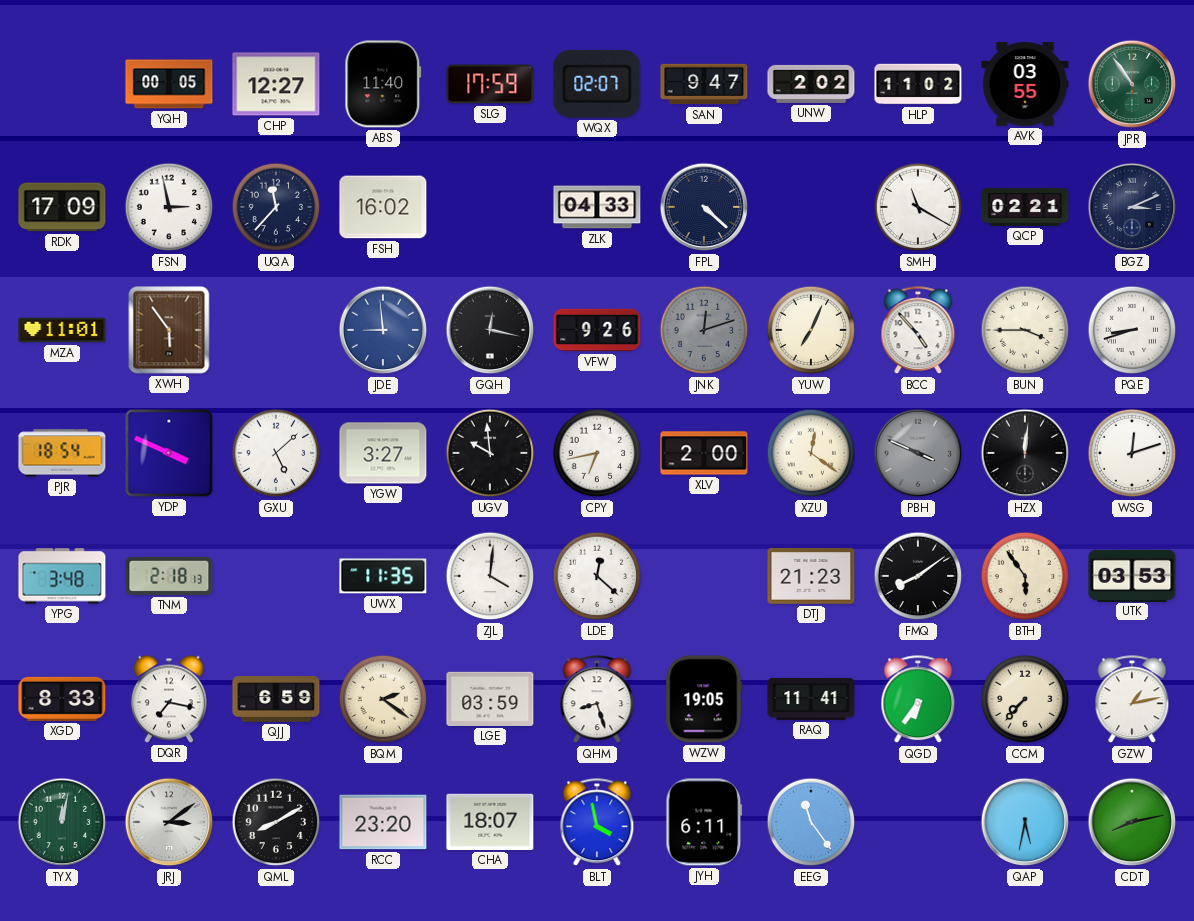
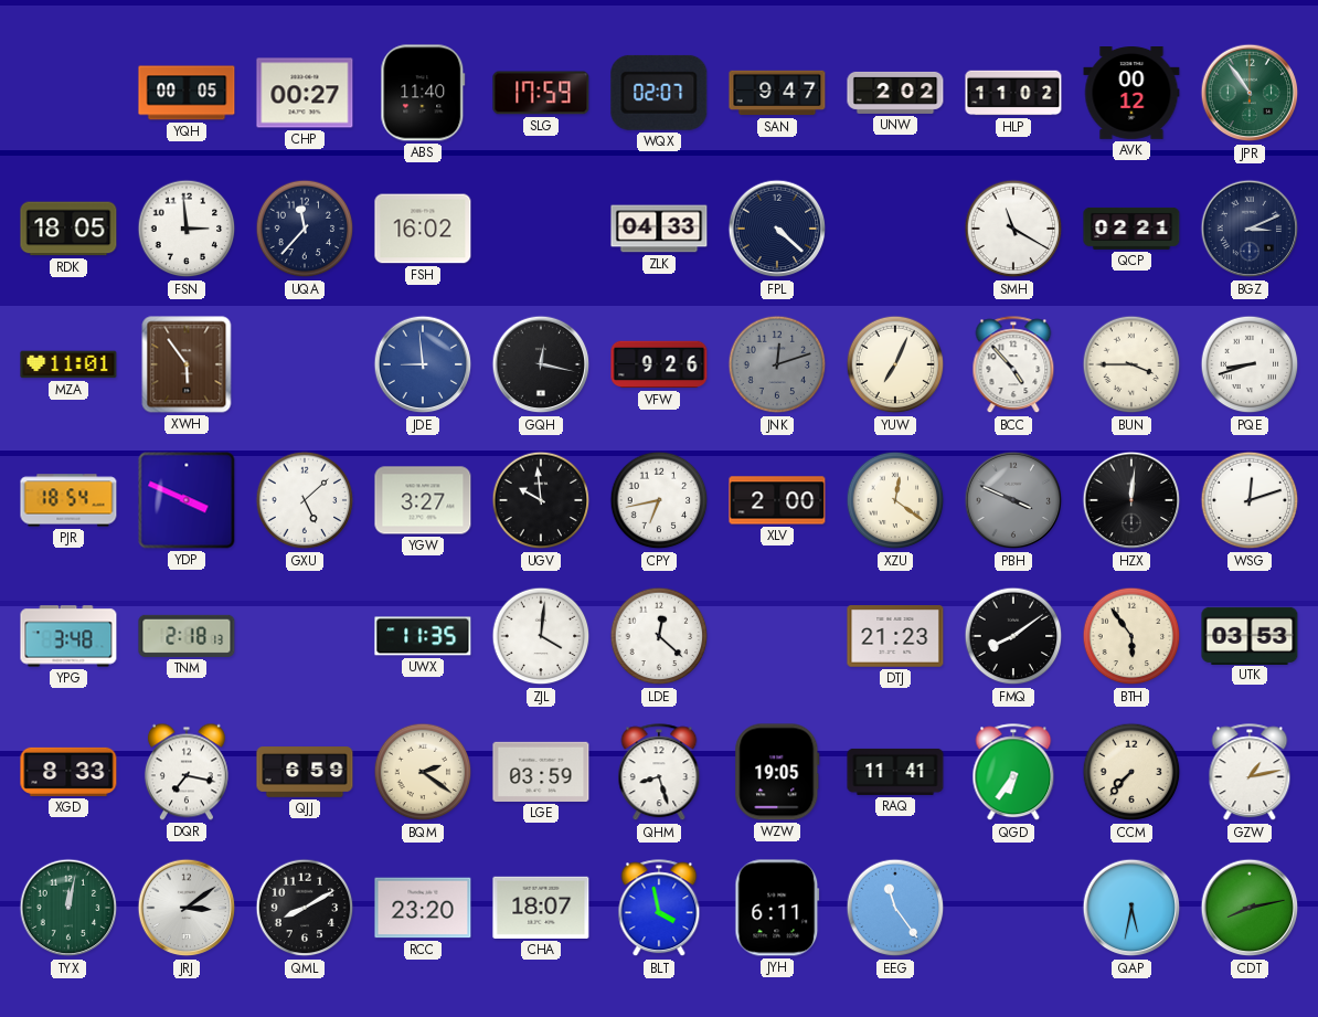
CHP: 12:27 -> 00:27
AVK: 03:55 -> 00:12
RDK: 17:09 -> 18:05
FSN: 2:58 -> 2:59
